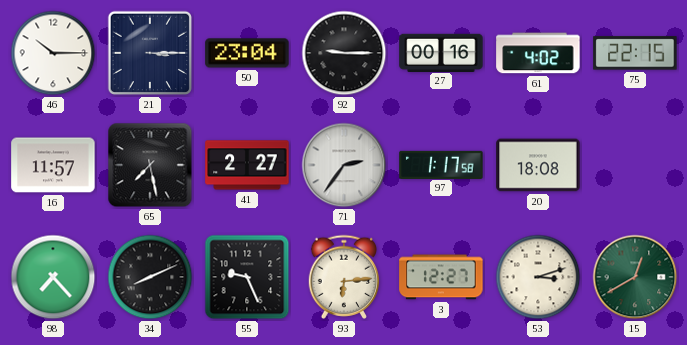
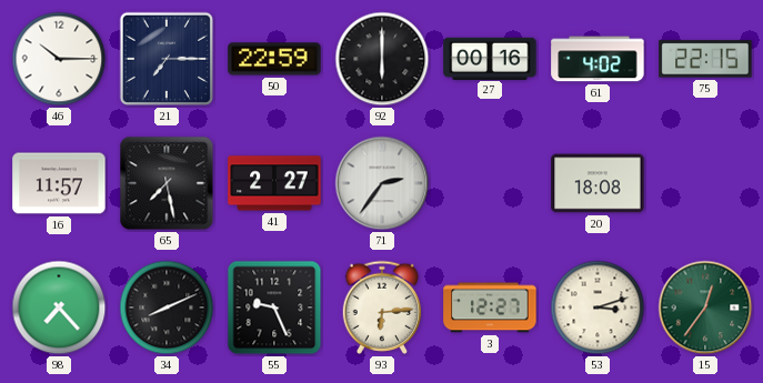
21: 3:15 -> 7:15
50: 23:04 -> 22:59
92: 9:15 -> 6:00
97: 1:17 -> none
15: 12:40 -> 12:36
